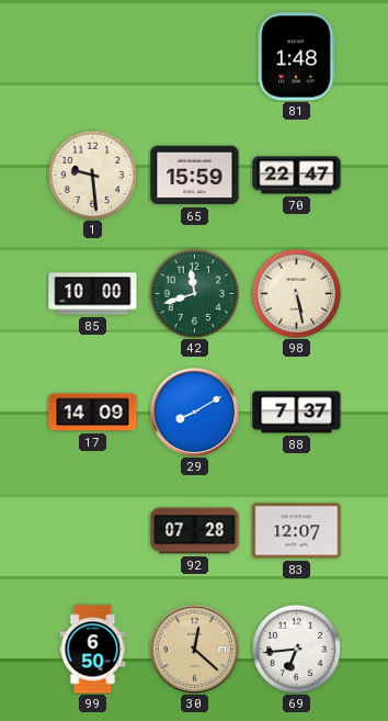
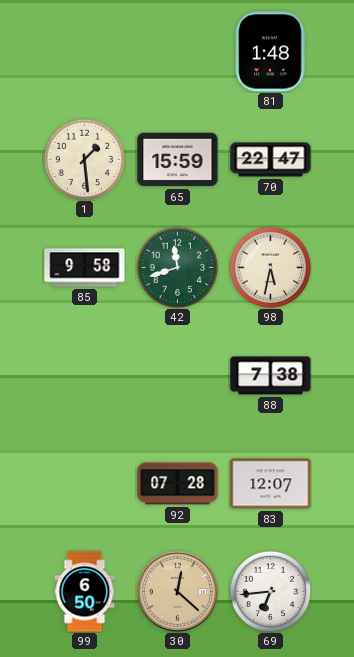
1: 9:29 -> 1:29
85: 10:00 -> 9:58
98: 5:28 -> 5:32
17: 14:09 -> none
29: 8:10 -> none
88: 7:37 -> 7:38
